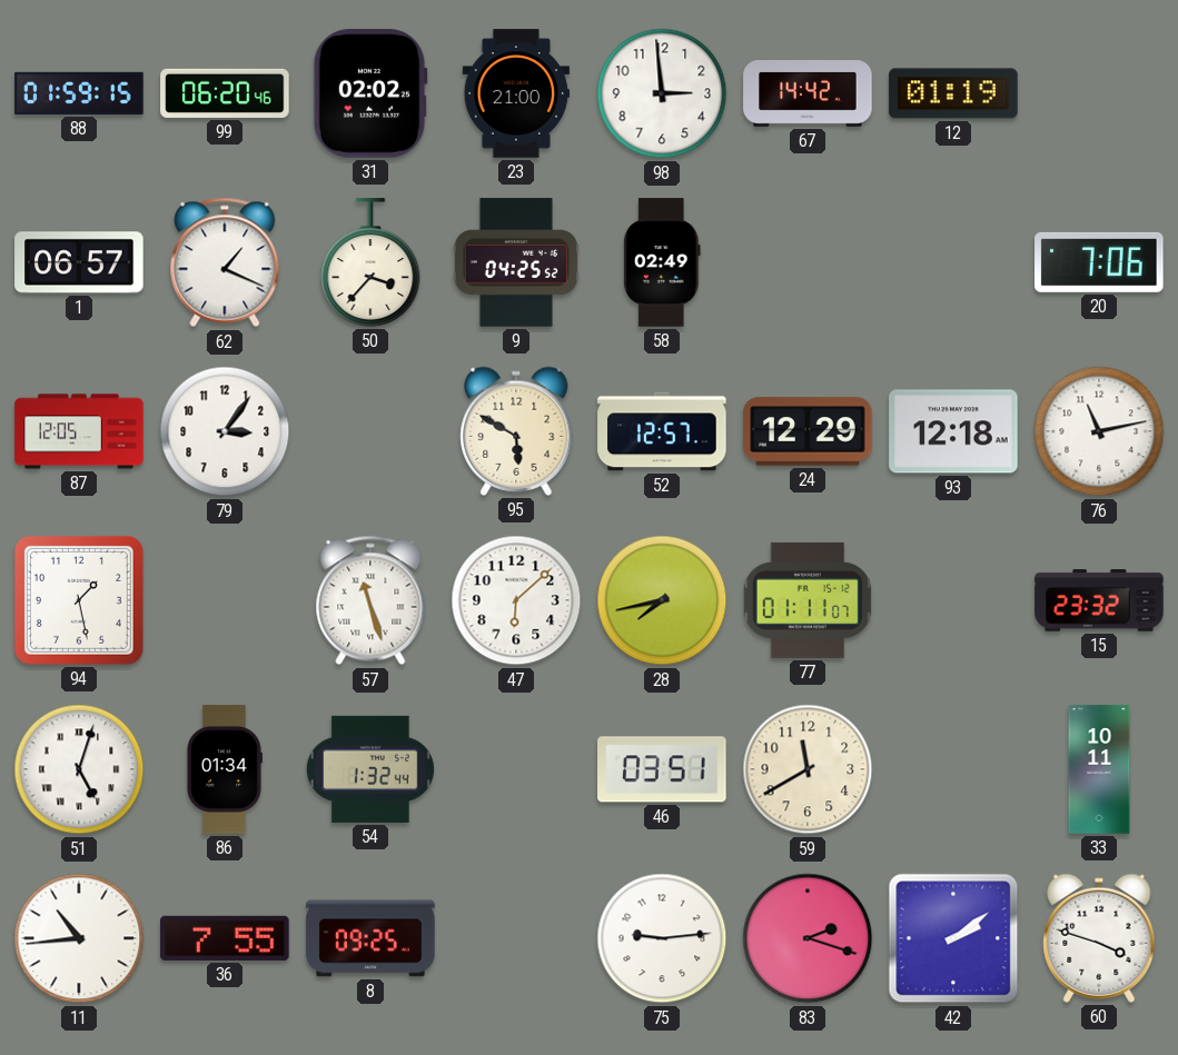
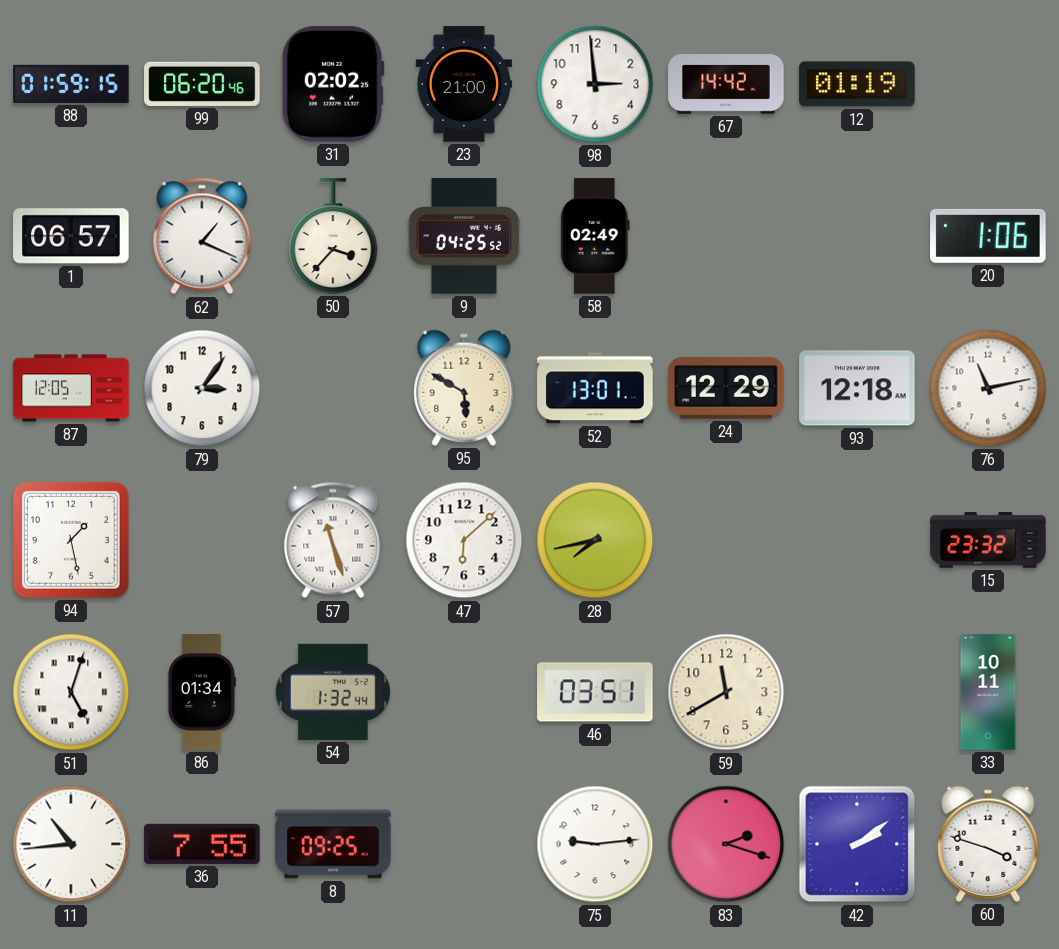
20: 7:06 -> 1:06
52: 12:57 -> 13:01
77: 01:11 -> none
